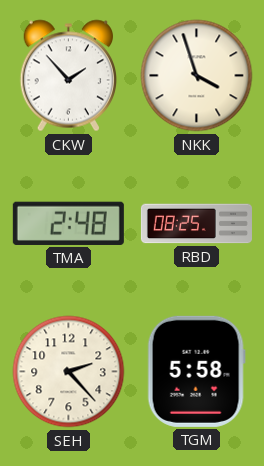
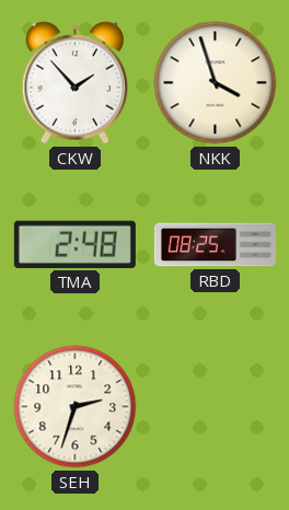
SEH: 2:23 -> 2:33
TGM: 5:58 -> none
